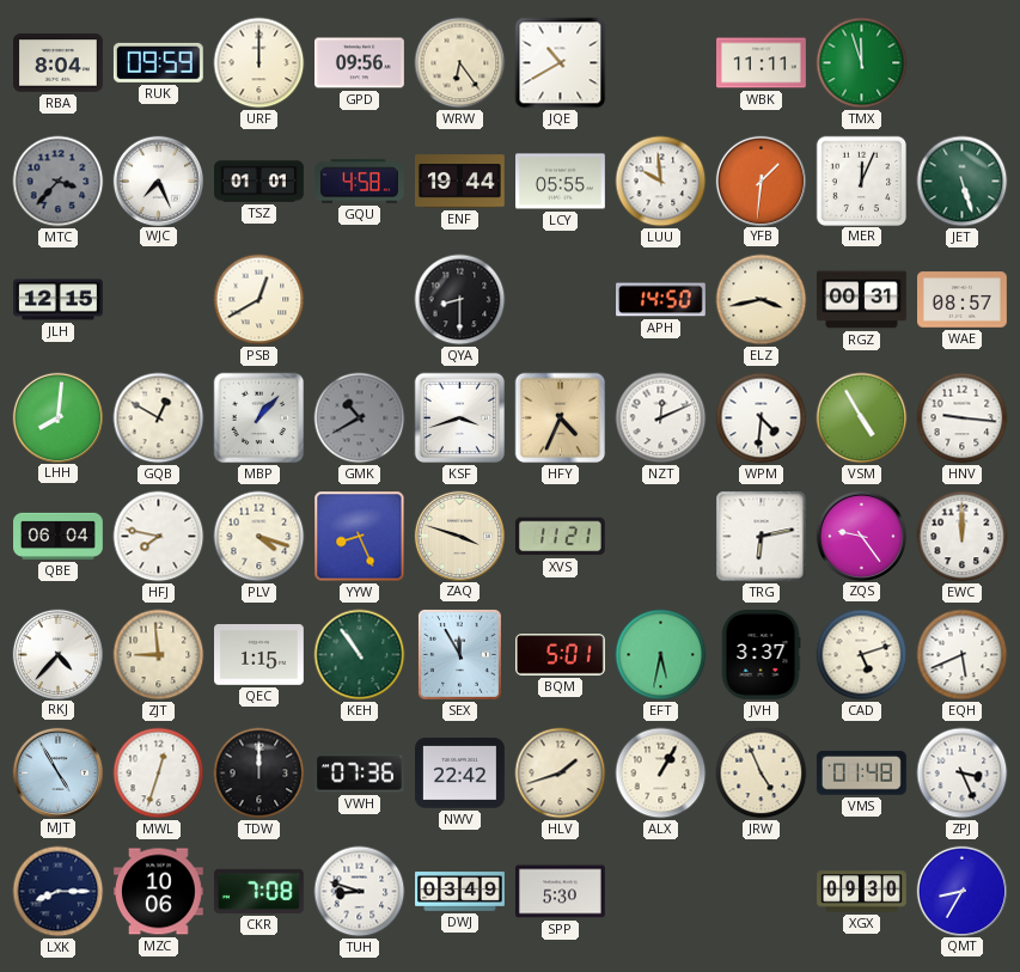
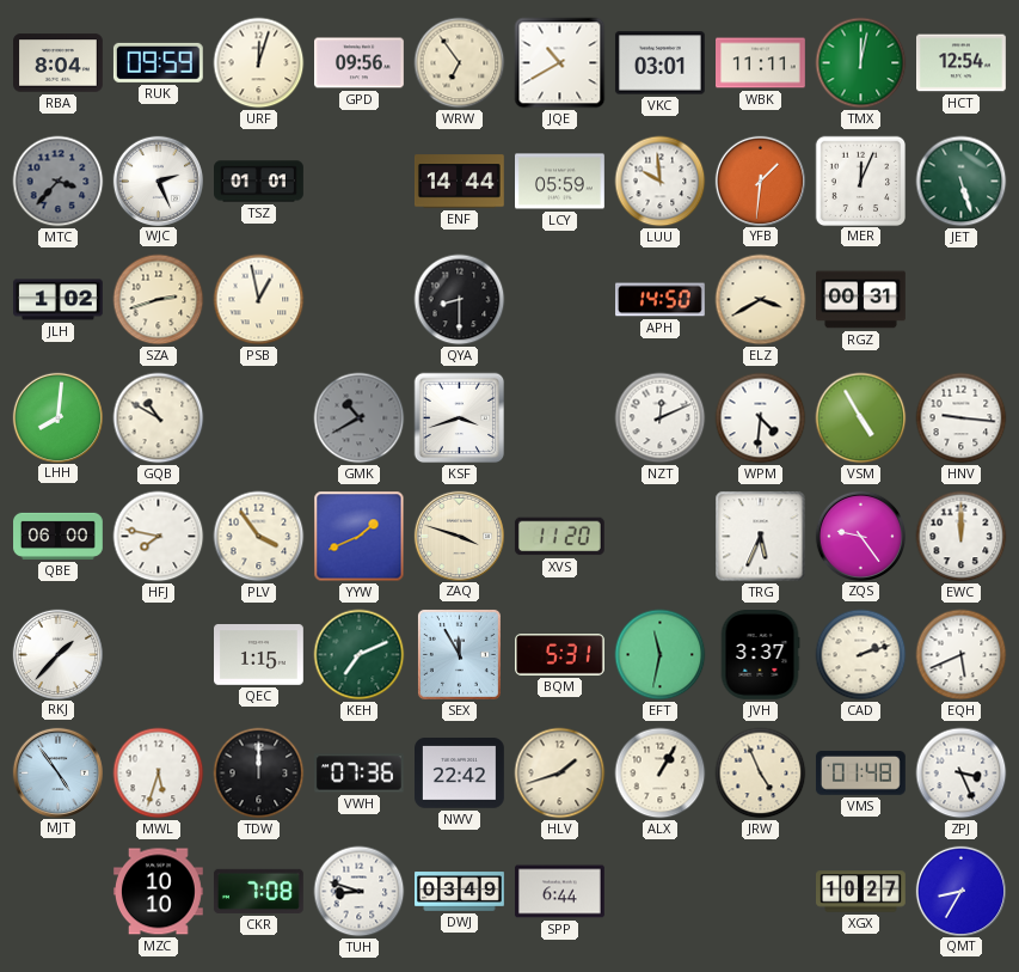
URF: 12:00 -> 12:03
WRW: 6:24 -> 6:54
VKC: none -> 03:01
TMX: 11:57 -> 12:02
HCT: none -> 12:54
WJC: 7:26 -> 2:26
GQU: 4:58 -> none
ENF: 19:44 -> 14:44
LCY: 05:55 -> 05:59
JLH: 12:15 -> 1:02
SZA: none -> 2:42
PSB: 12:40 -> 12:58
ELZ: 3:43 -> 3:40
WAE: 08:57 -> none
GQB: 12:50 -> 10:50
MBP: 1:07 -> none
HFY: 4:34 -> none
QBE: 06:04 -> 06:00
PLV: 4:18 -> 3:54
YYW: 8:26 -> 1:41
XVS: 11:21 -> 11:20
TRG: 6:13 -> 5:34
RKJ: 4:37 -> 1:37
ZJT: 8:59 -> none
KEH: 10:54 -> 7:11
BQM: 5:01 -> 5:31
EFT: 5:32 -> 11:32
CAD: 5:12 -> 2:12
MJT: 4:55 -> 4:54
MWL: 12:33 -> 5:33
LXK: 8:15 -> none
MZC: 10:06 -> 10:10
SPP: 5:30 -> 6:44
XGX: 09:30 -> 10:27
